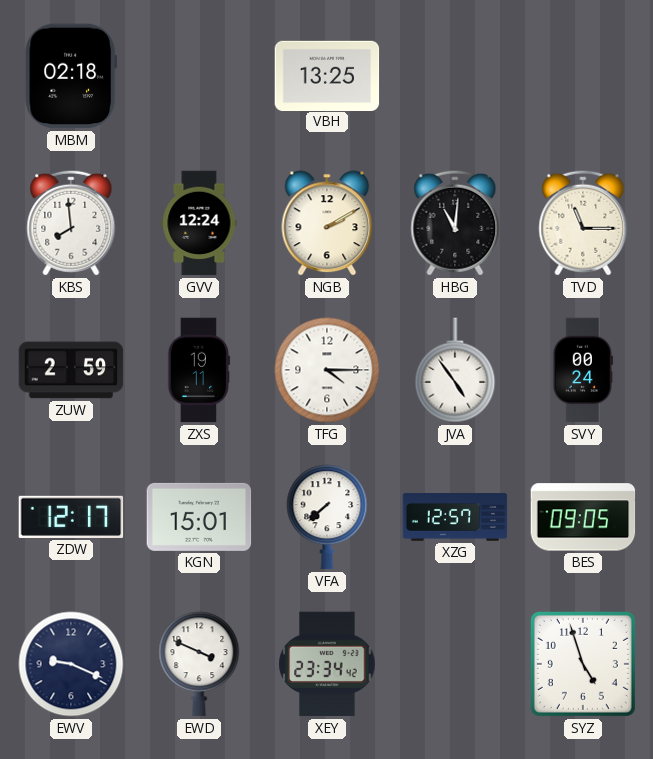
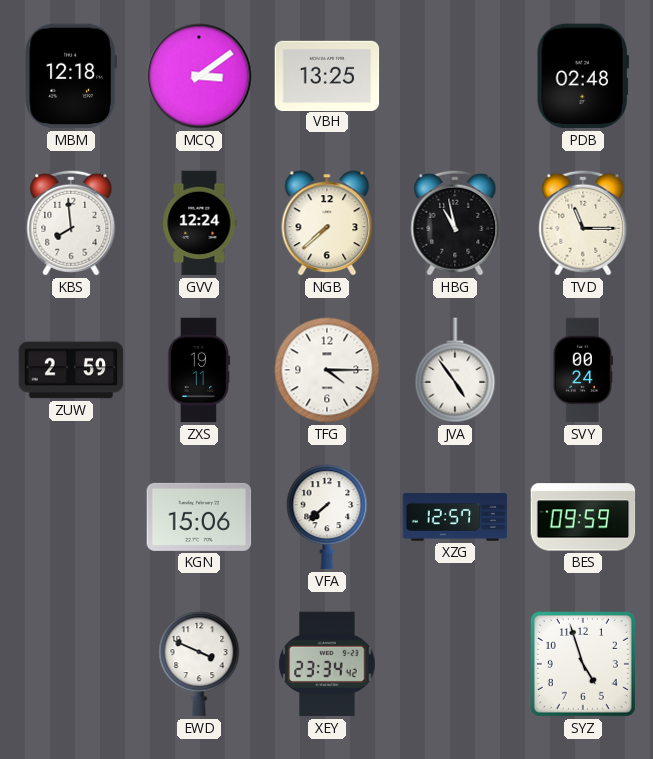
MBM: 02:18 -> 12:18
MCQ: none -> 3:09
PDB: none -> 02:48
NGB: 2:10 -> 7:38
HBG: 11:01 -> 10:58
ZDW: 12:17 -> none
KGN: 15:01 -> 15:06
BES: 09:05 -> 09:59
EWV: 9:19 -> none
